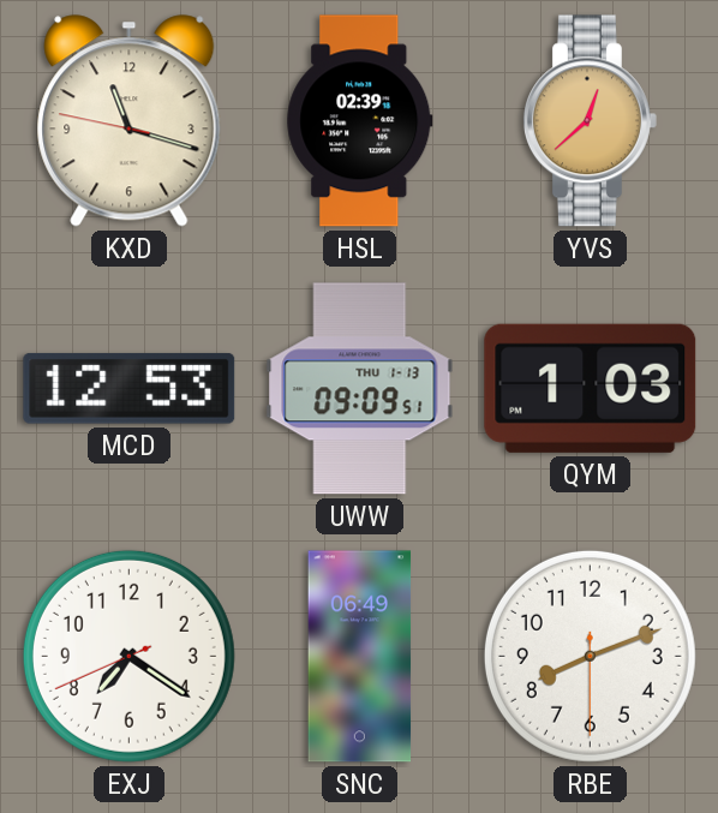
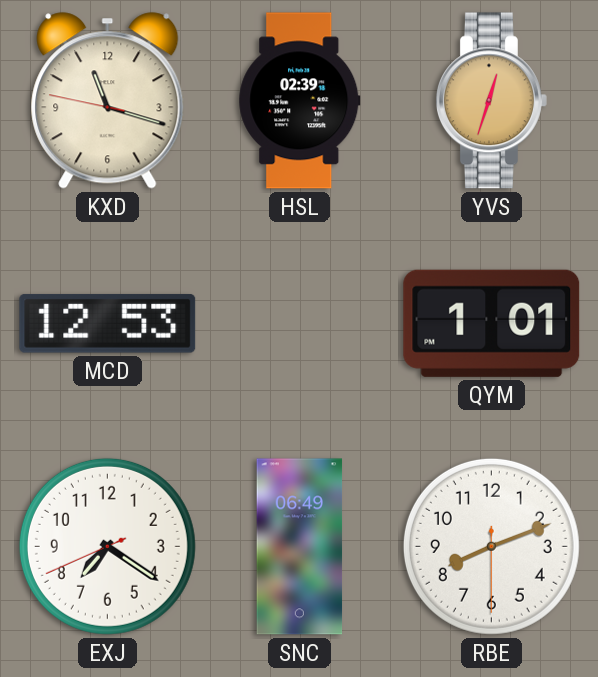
YVS: 12:38 -> 12:33
UWW: 09:09 -> none
QYM: 1:03 -> 1:01
